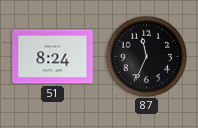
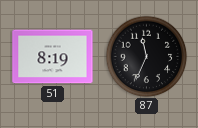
51: 8:24 -> 8:19
